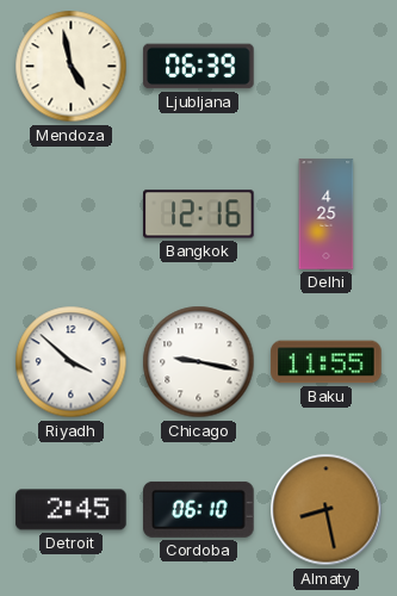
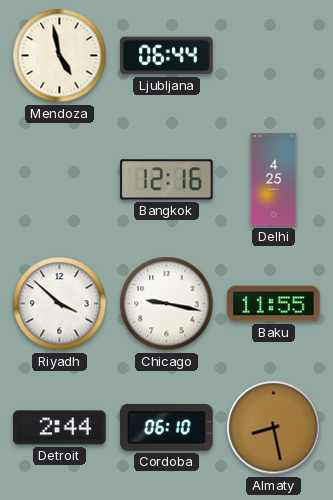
Ljubljana: 06:39 -> 06:44
Detroit: 2:45 -> 2:44
